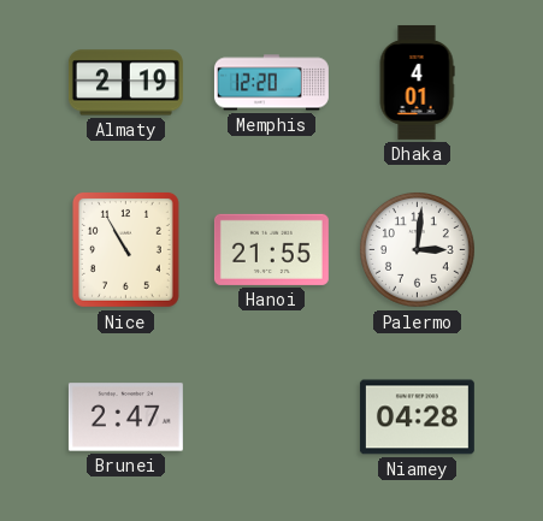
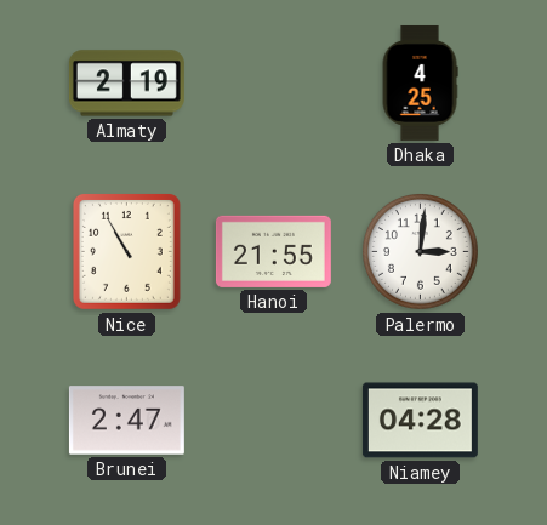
Memphis: 12:20 -> none
Dhaka: 4:01 -> 4:25
